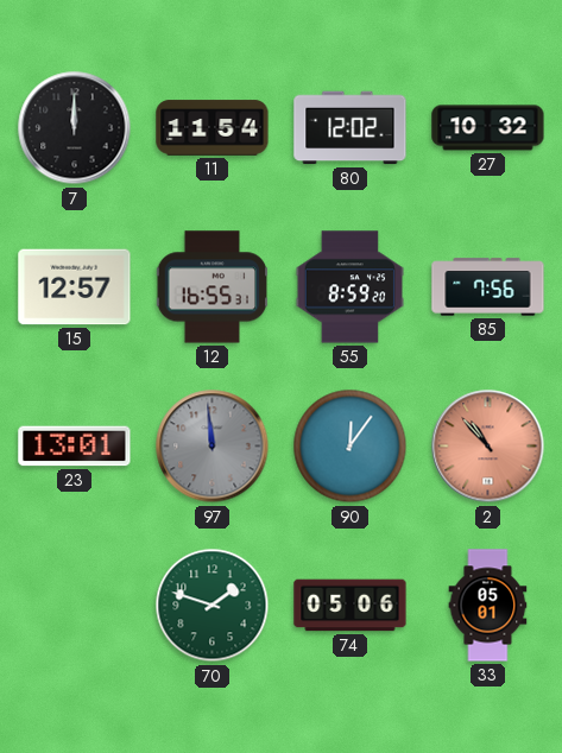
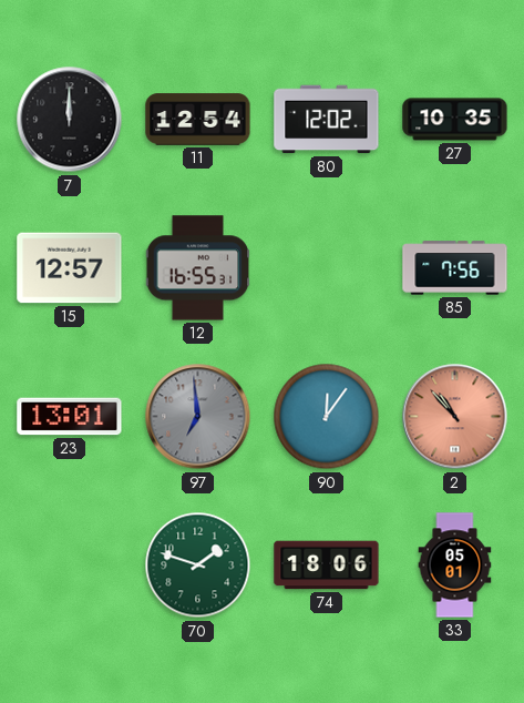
11: 11:54 -> 12:54
27: 10:32 -> 10:35
55: 8:59 -> none
97: 11:59 -> 6:59
74: 05:06 -> 18:06
